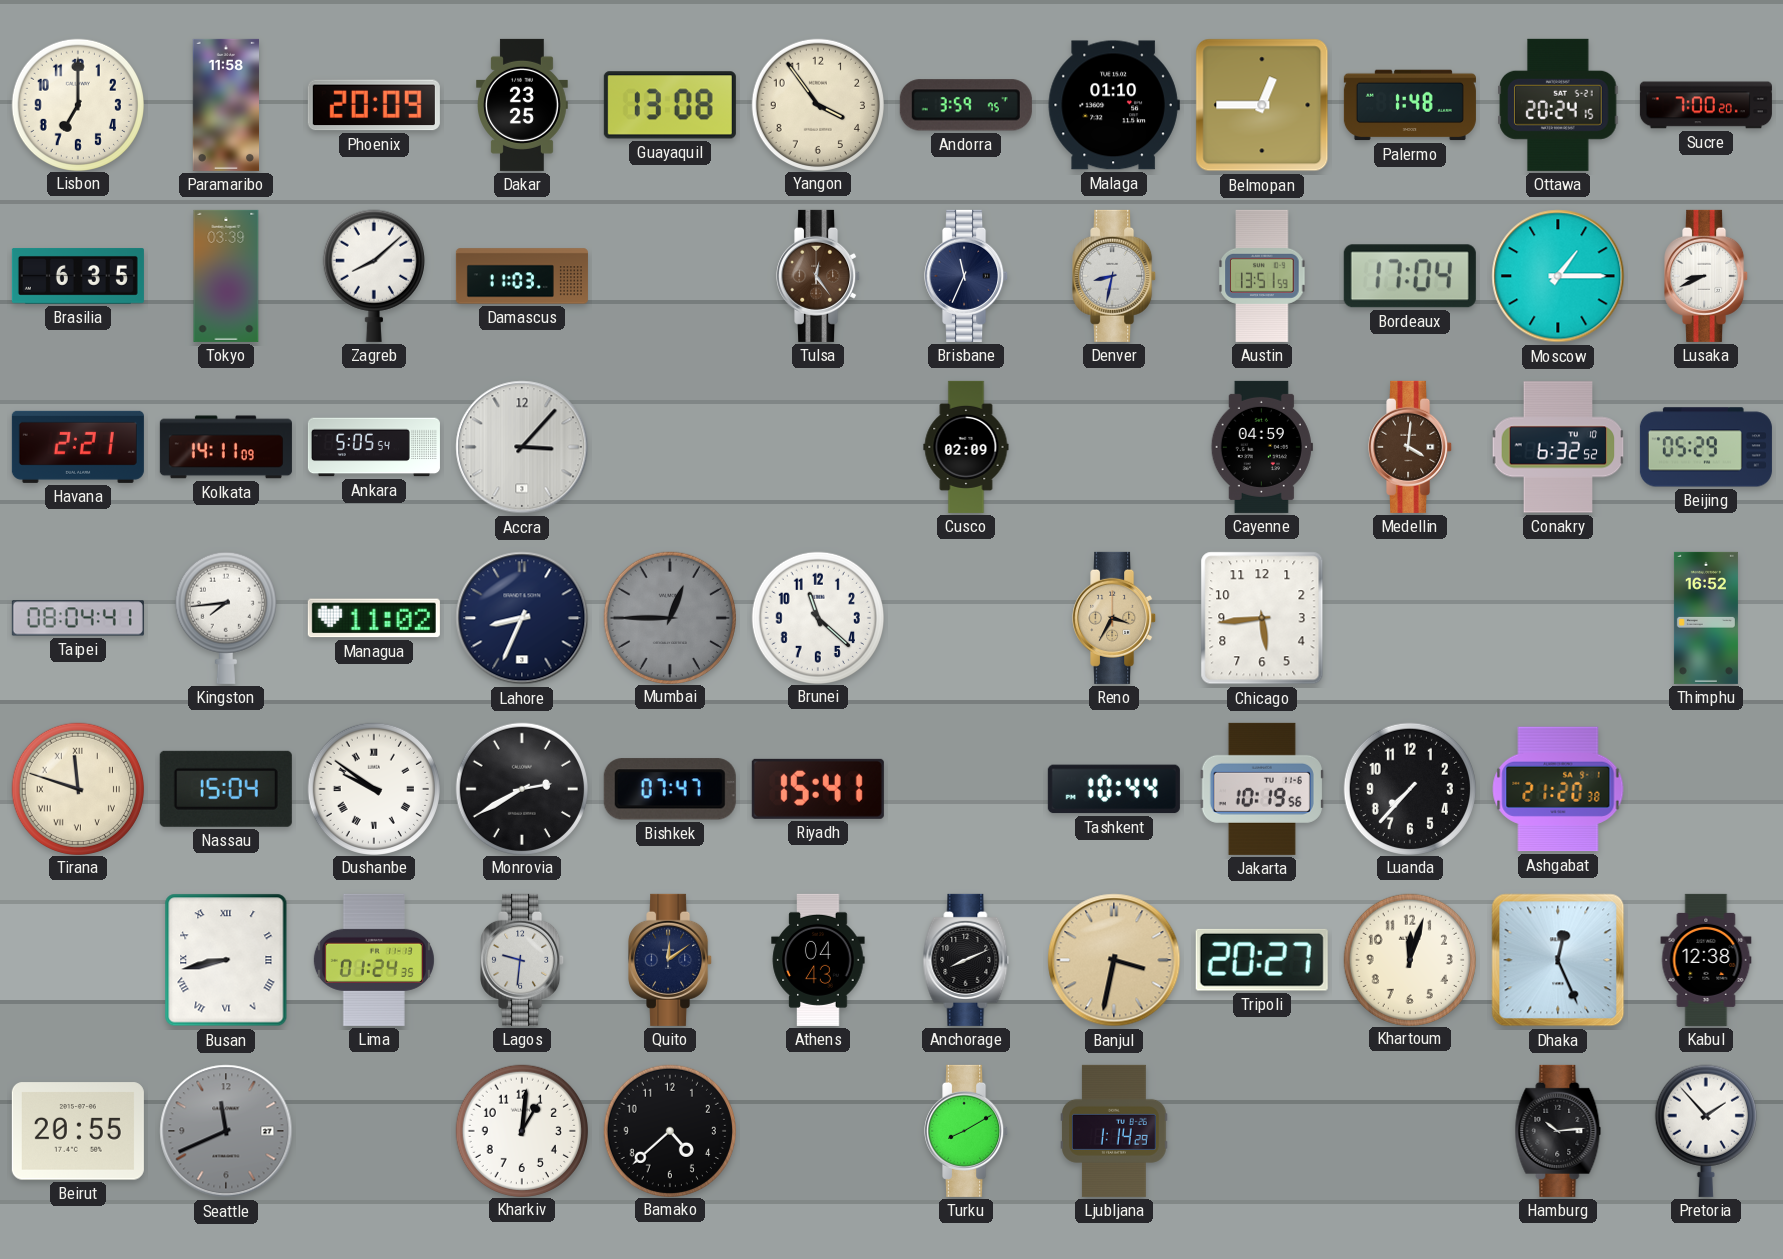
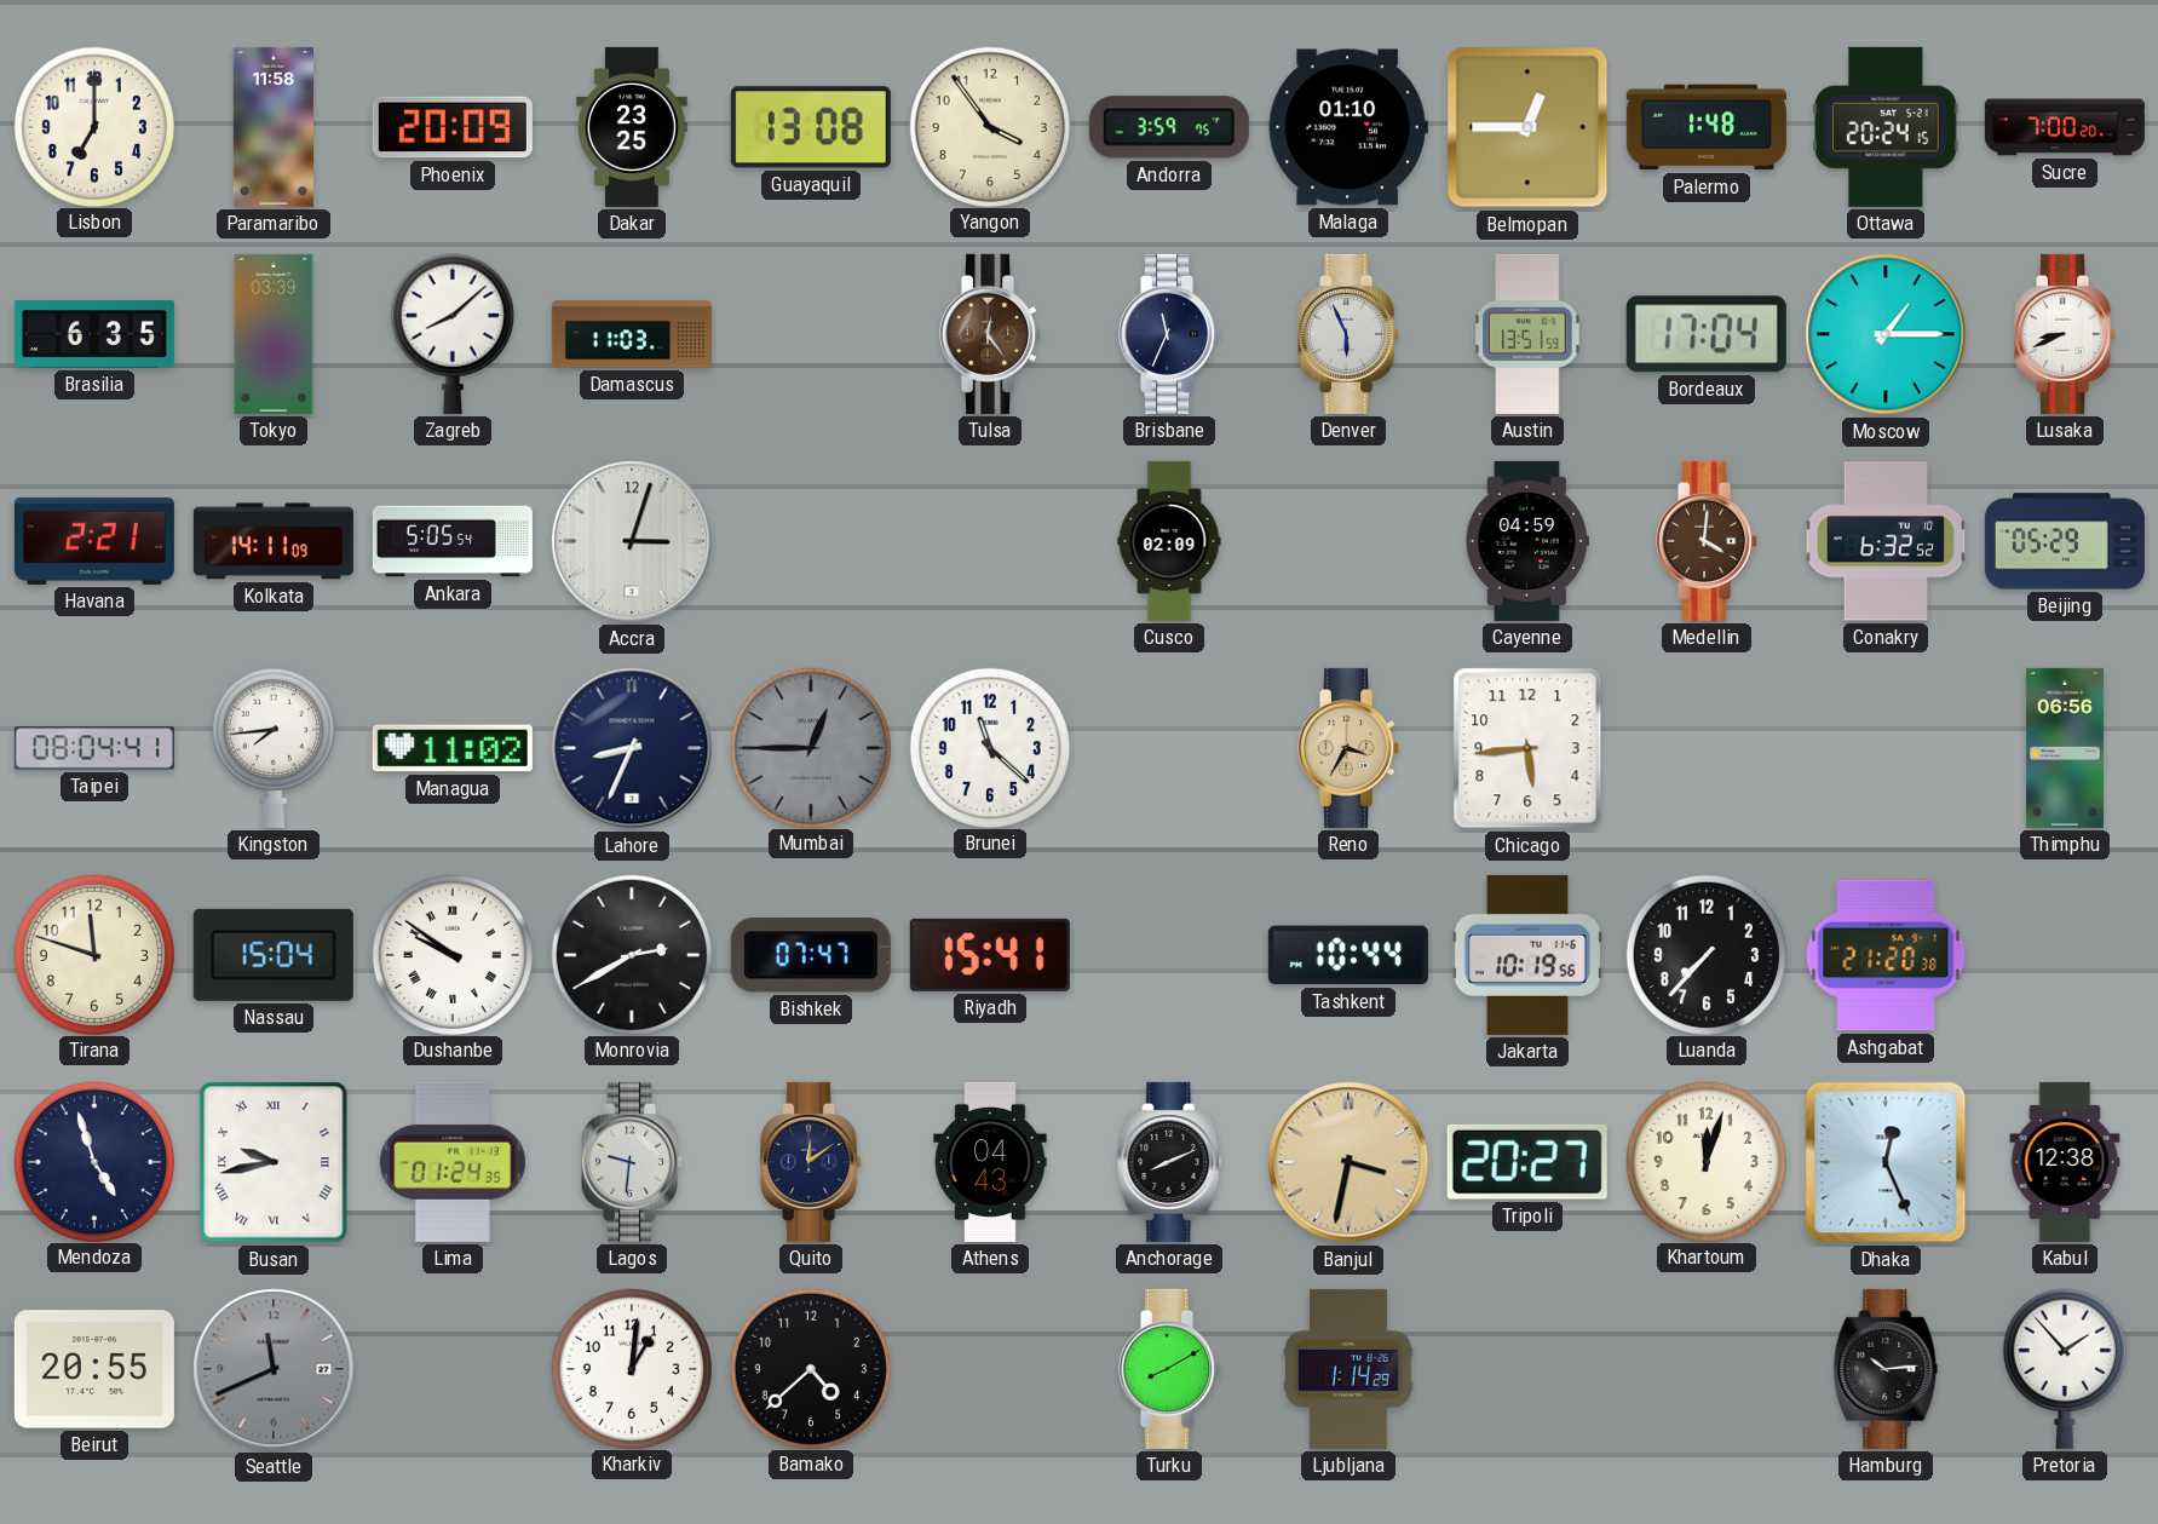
Denver: 8:32 -> 5:56
Accra: 3:07 -> 3:03
Thimphu: 16:52 -> 06:56
Tirana numerals: Roman -> Arabic
Mendoza: none -> 4:57
Busan: 8:43 -> 9:43
